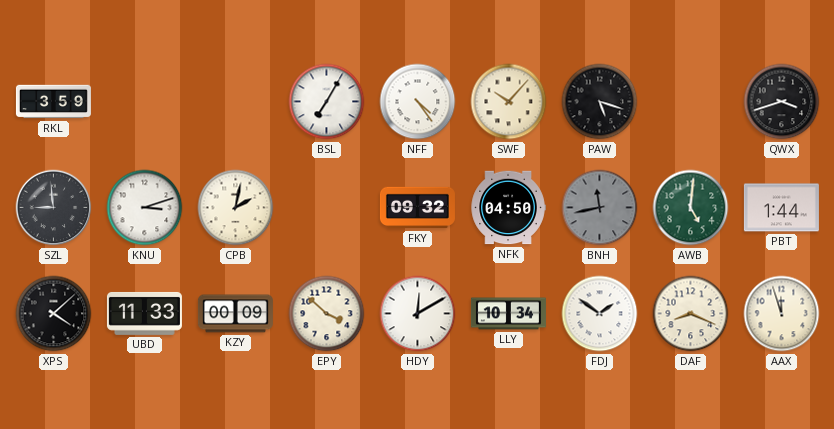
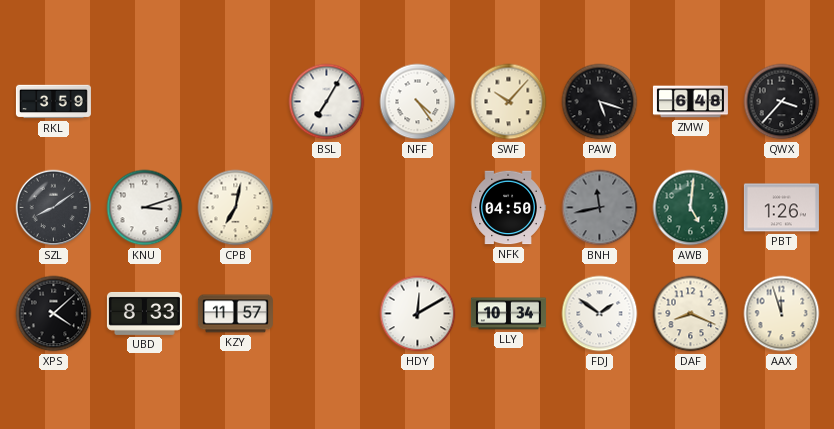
ZMW: none -> 6:48
QWX: 3:42 -> 3:37
SZL: 8:59 -> 8:09
CPB: 2:02 -> 7:02
FKY: 09:32 -> none
PBT: 1:44 -> 1:26
UBD: 11:33 -> 8:33
KZY: 00:09 -> 11:57
EPY: 3:52 -> none
